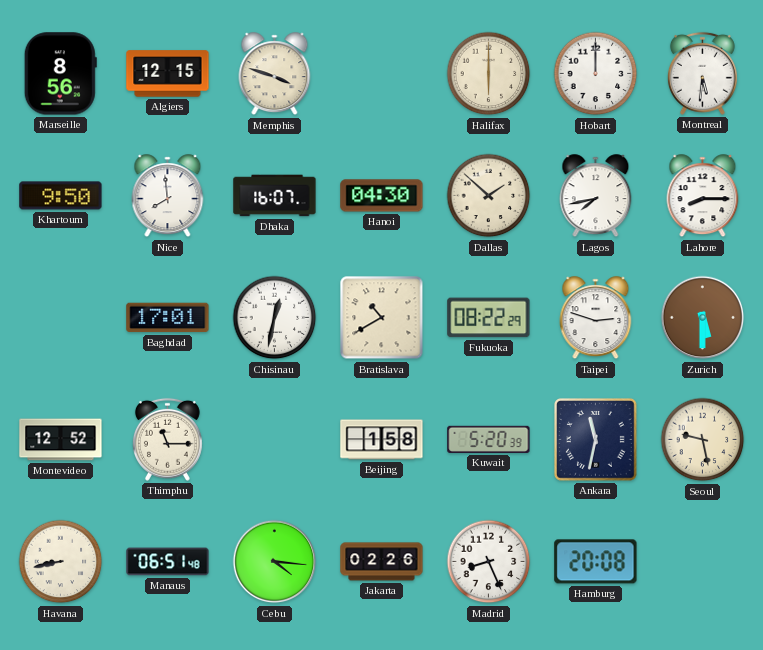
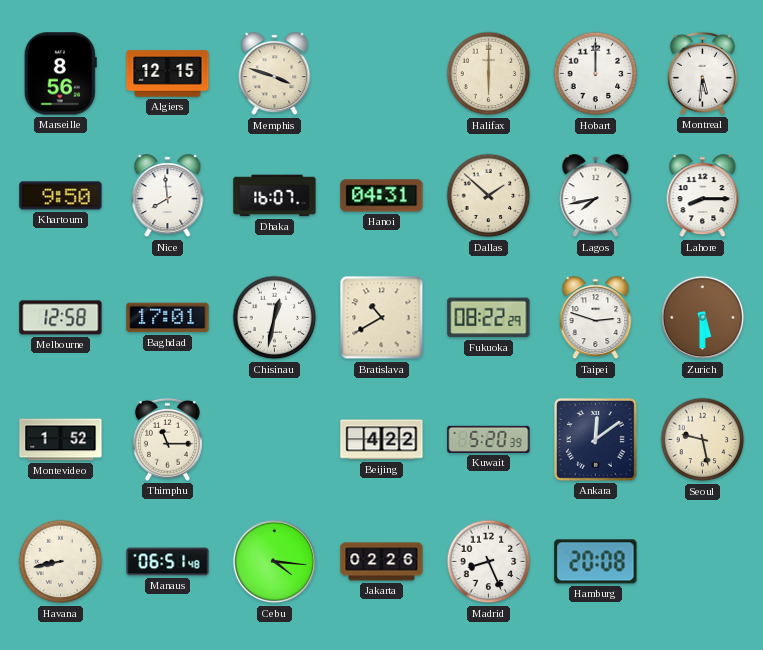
Hanoi: 04:30 -> 04:31
Melbourne: none -> 12:58
Montevideo: 12:52 -> 1:52
Beijing: 1:58 -> 4:22
Ankara: 11:32 -> 12:09
